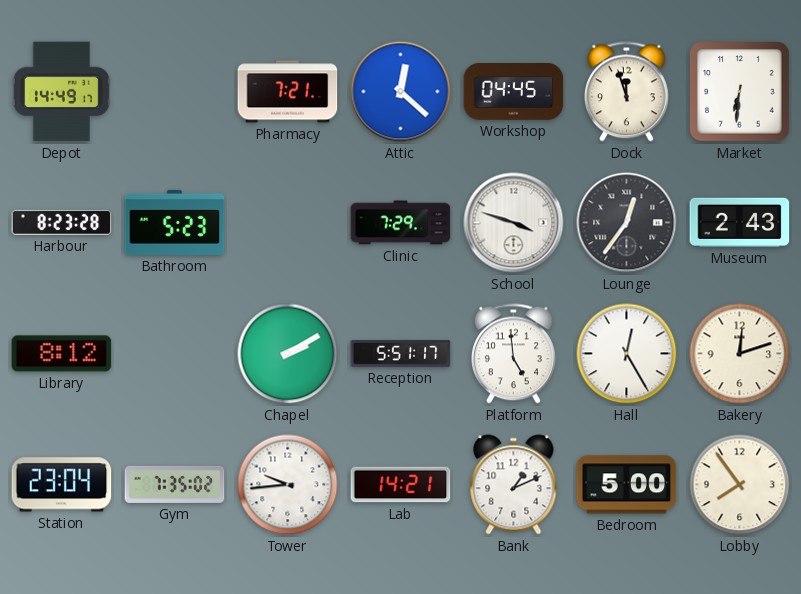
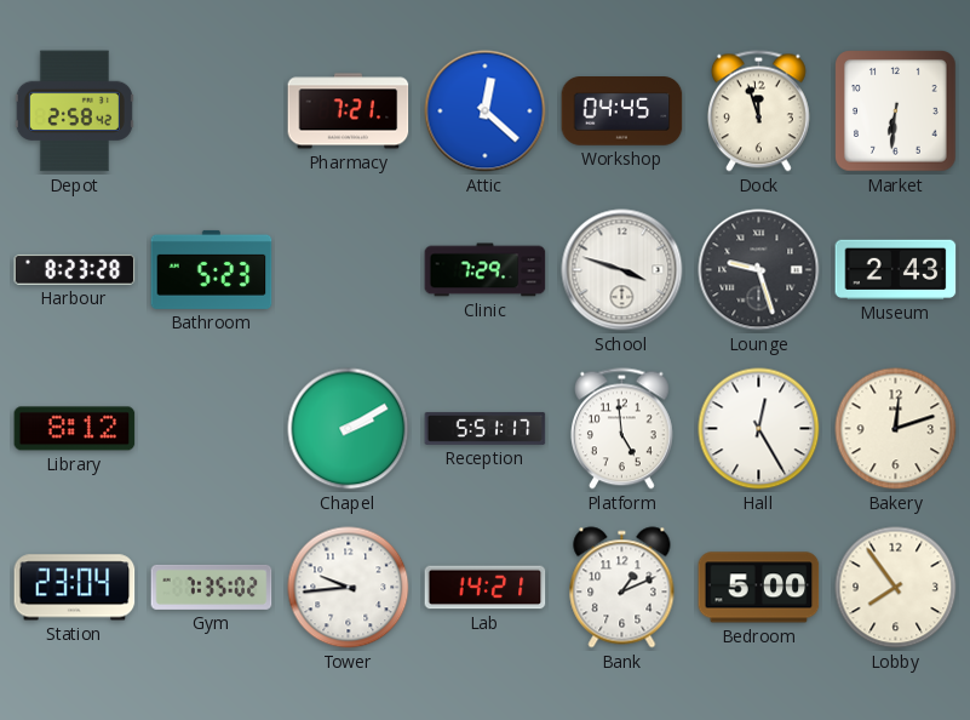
Depot: 14:49 -> 2:58
Lounge: 12:36 -> 9:27
